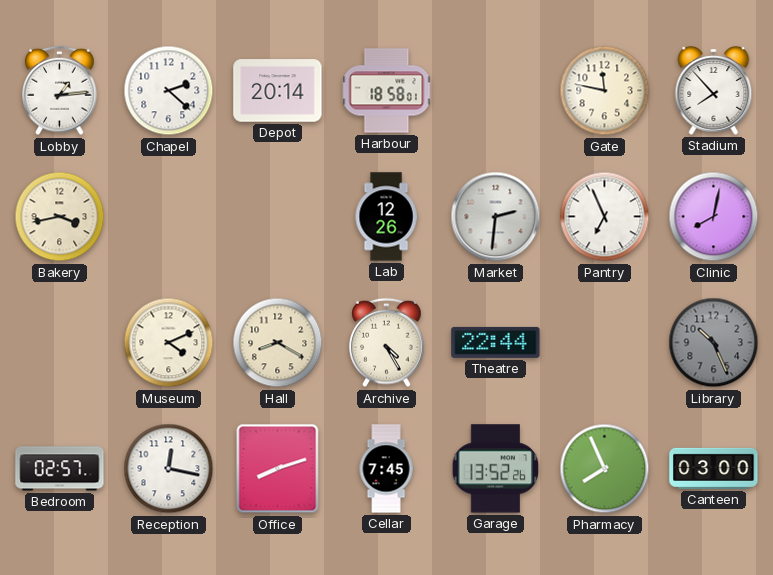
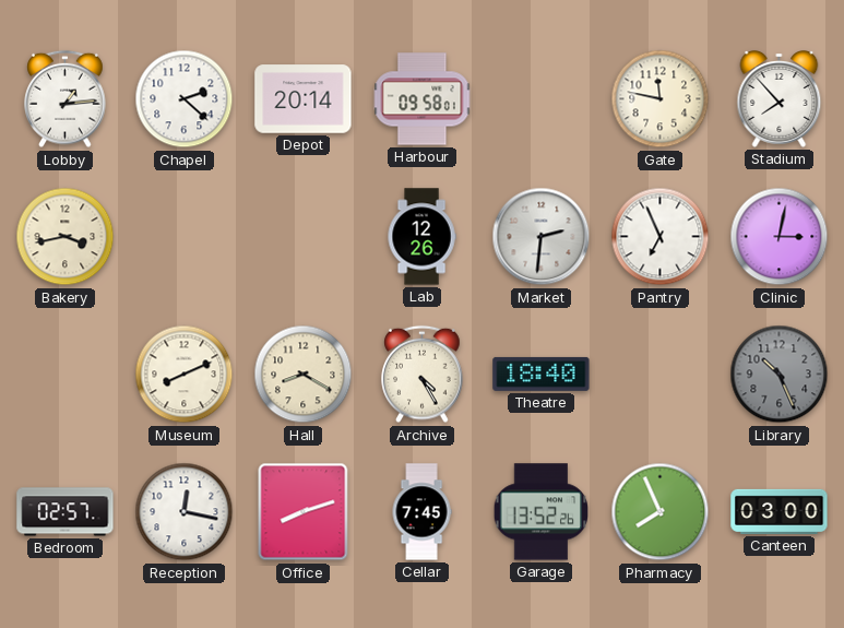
Harbour: 18:58 -> 09:58
Clinic: 8:02 -> 3:02
Museum: 4:11 -> 8:11
Theatre: 22:44 -> 18:40
